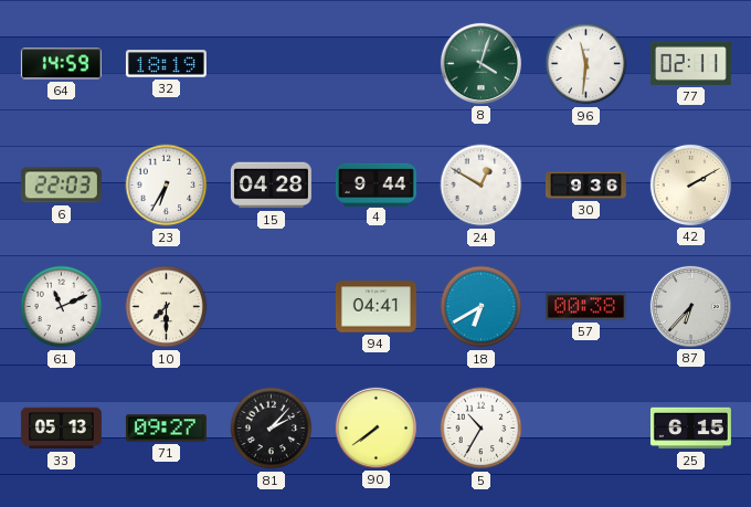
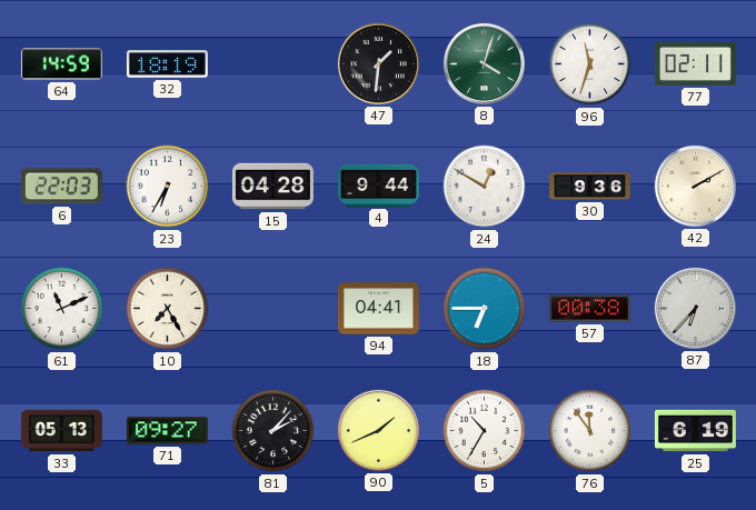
47: none -> 1:31
96: 11:31 -> 11:33
10: 7:30 -> 7:25
18: 6:40 -> 6:45
90: 7:39 -> 1:41
76: none -> 11:54
25: 6:15 -> 6:19
